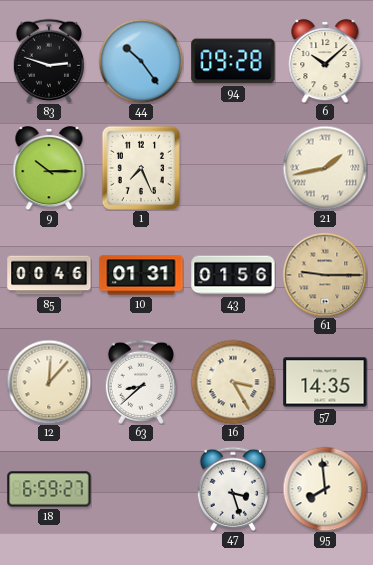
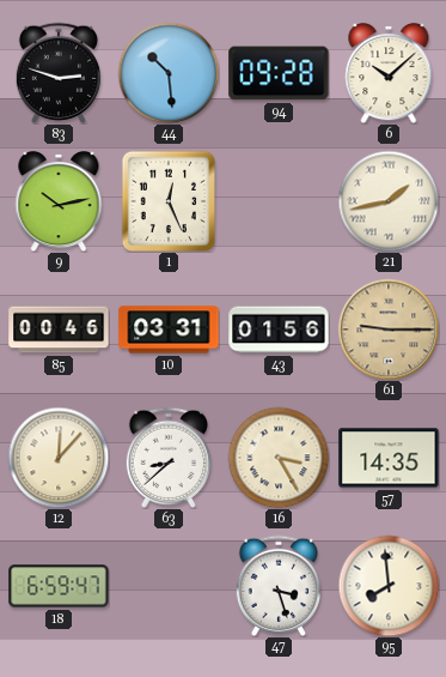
44: 10:24 -> 10:29
9: 10:15 -> 10:13
1: 7:26 -> 12:26
10: 01:31 -> 03:31
18: 6:59:27 -> 6:59:47
